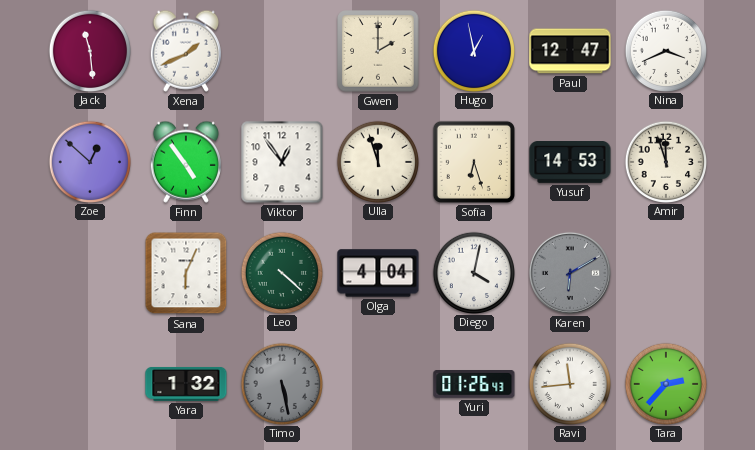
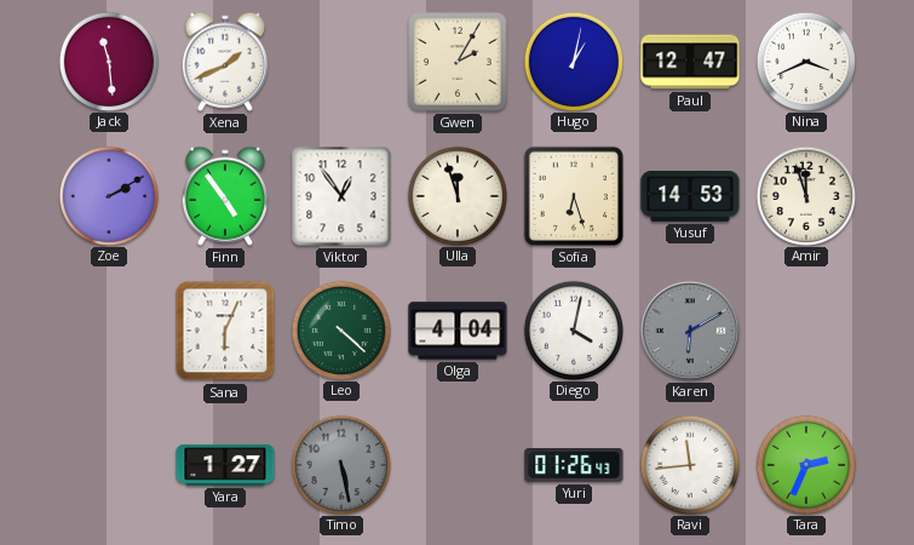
Gwen: 2:00 -> 2:05
Hugo: 12:58 -> 1:02
Zoe: 12:52 -> 2:10
Yara: 1:32 -> 1:27
Tara: 2:37 -> 2:34
